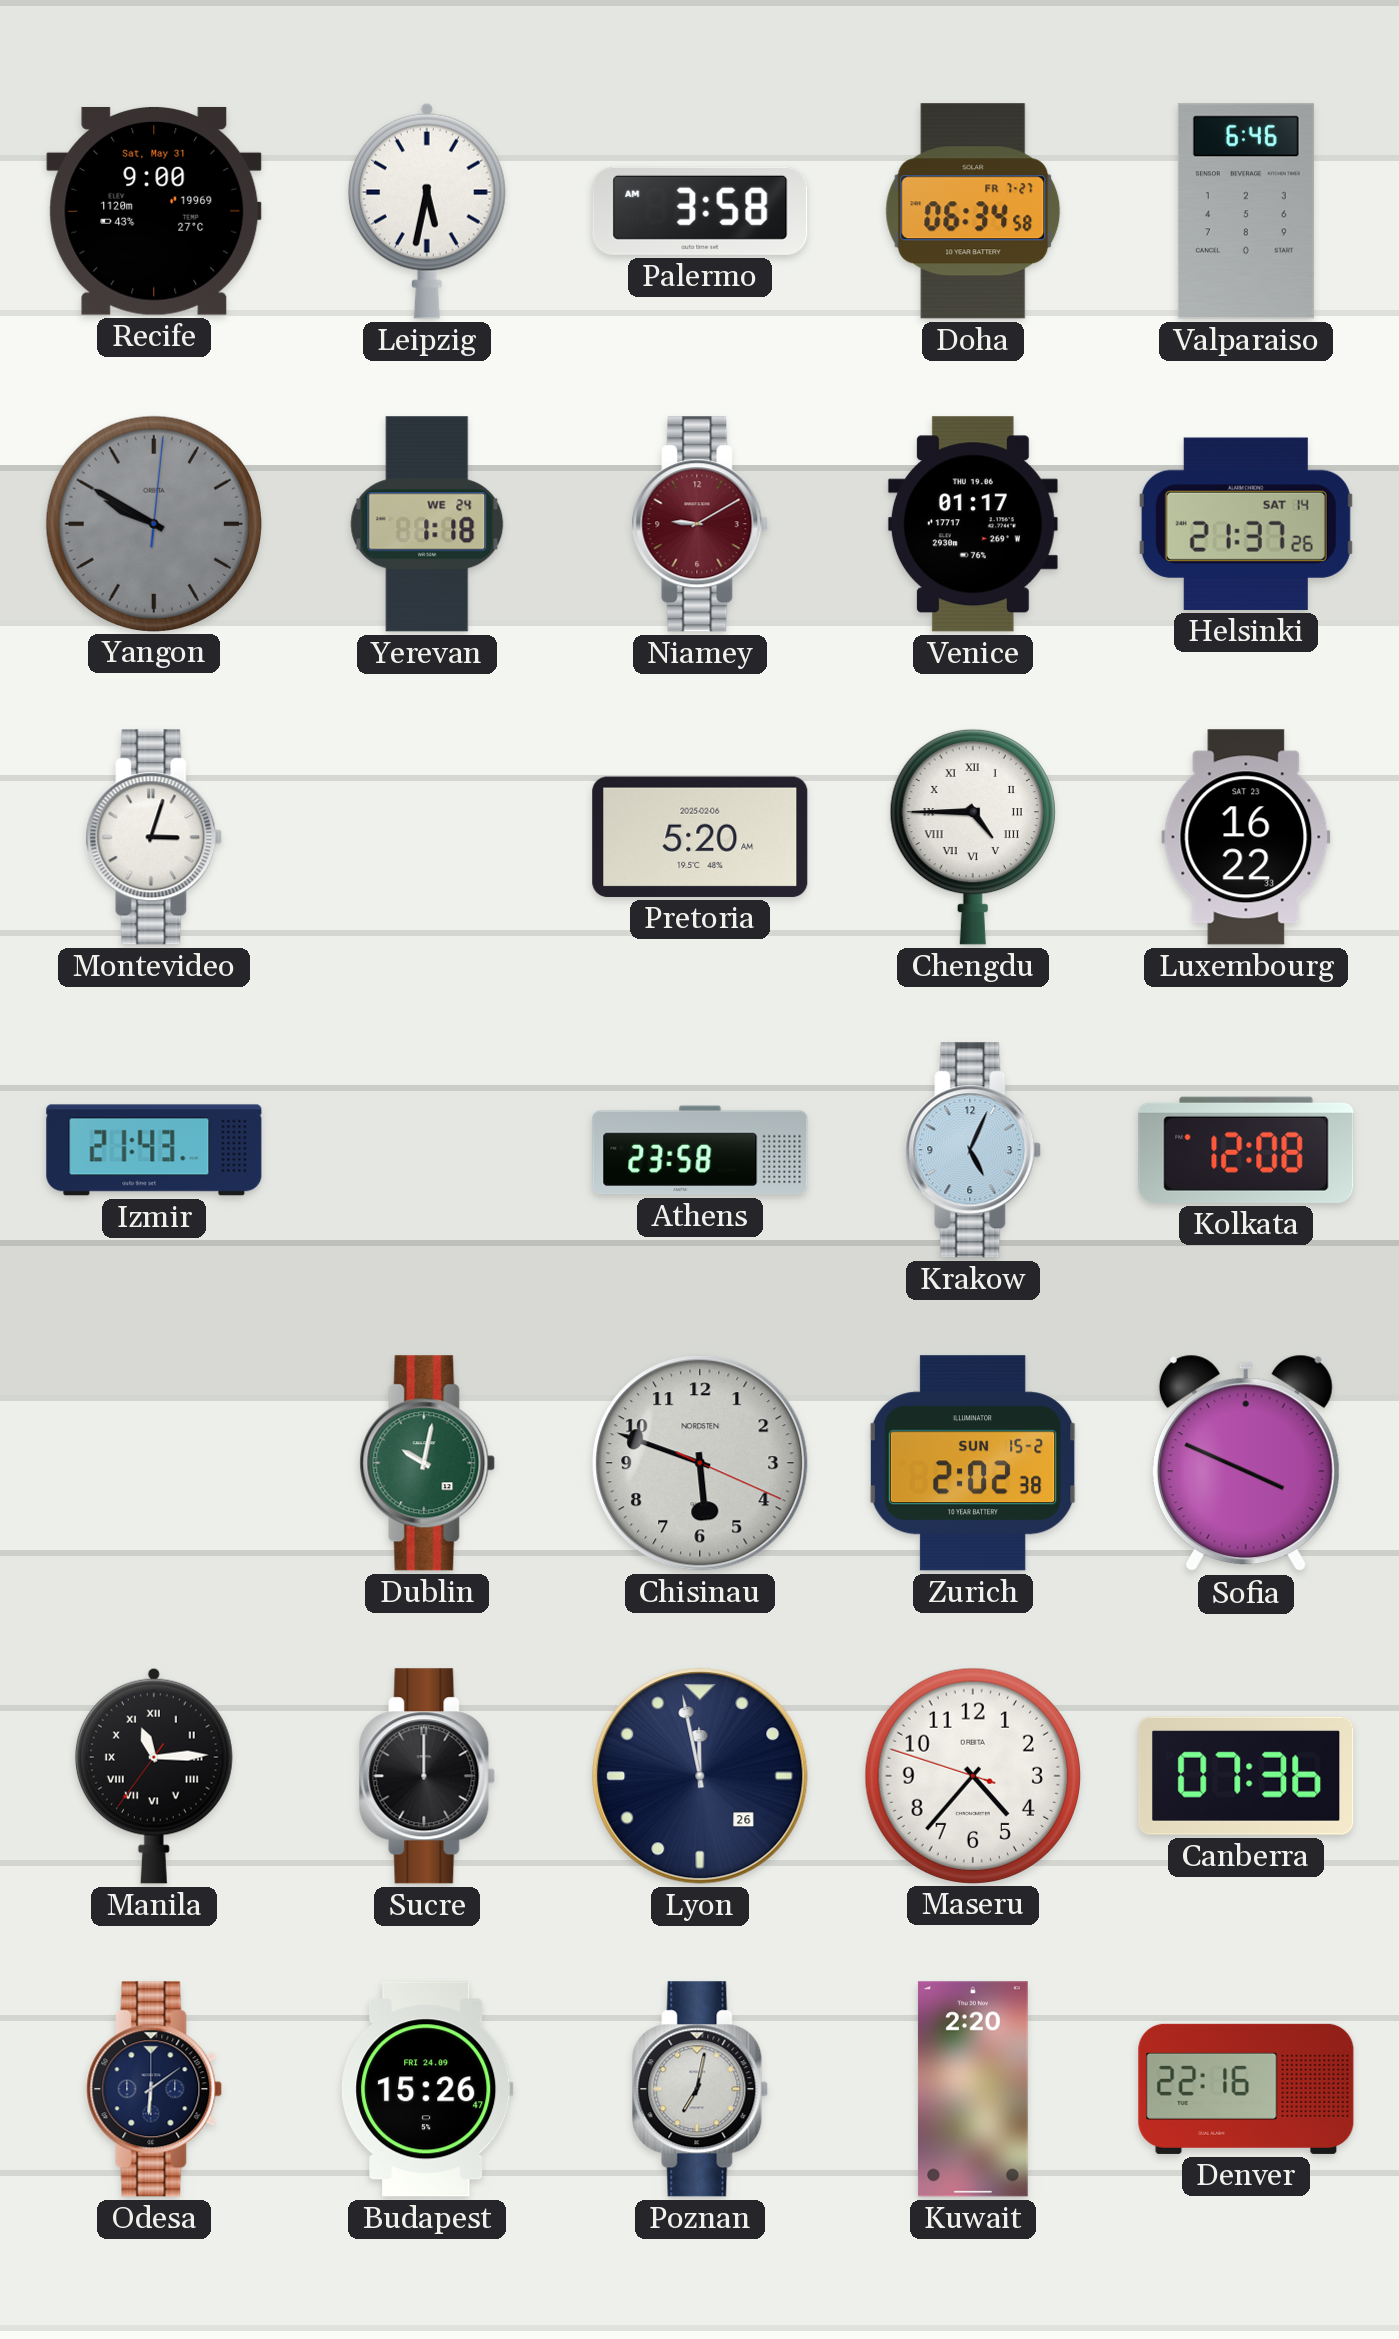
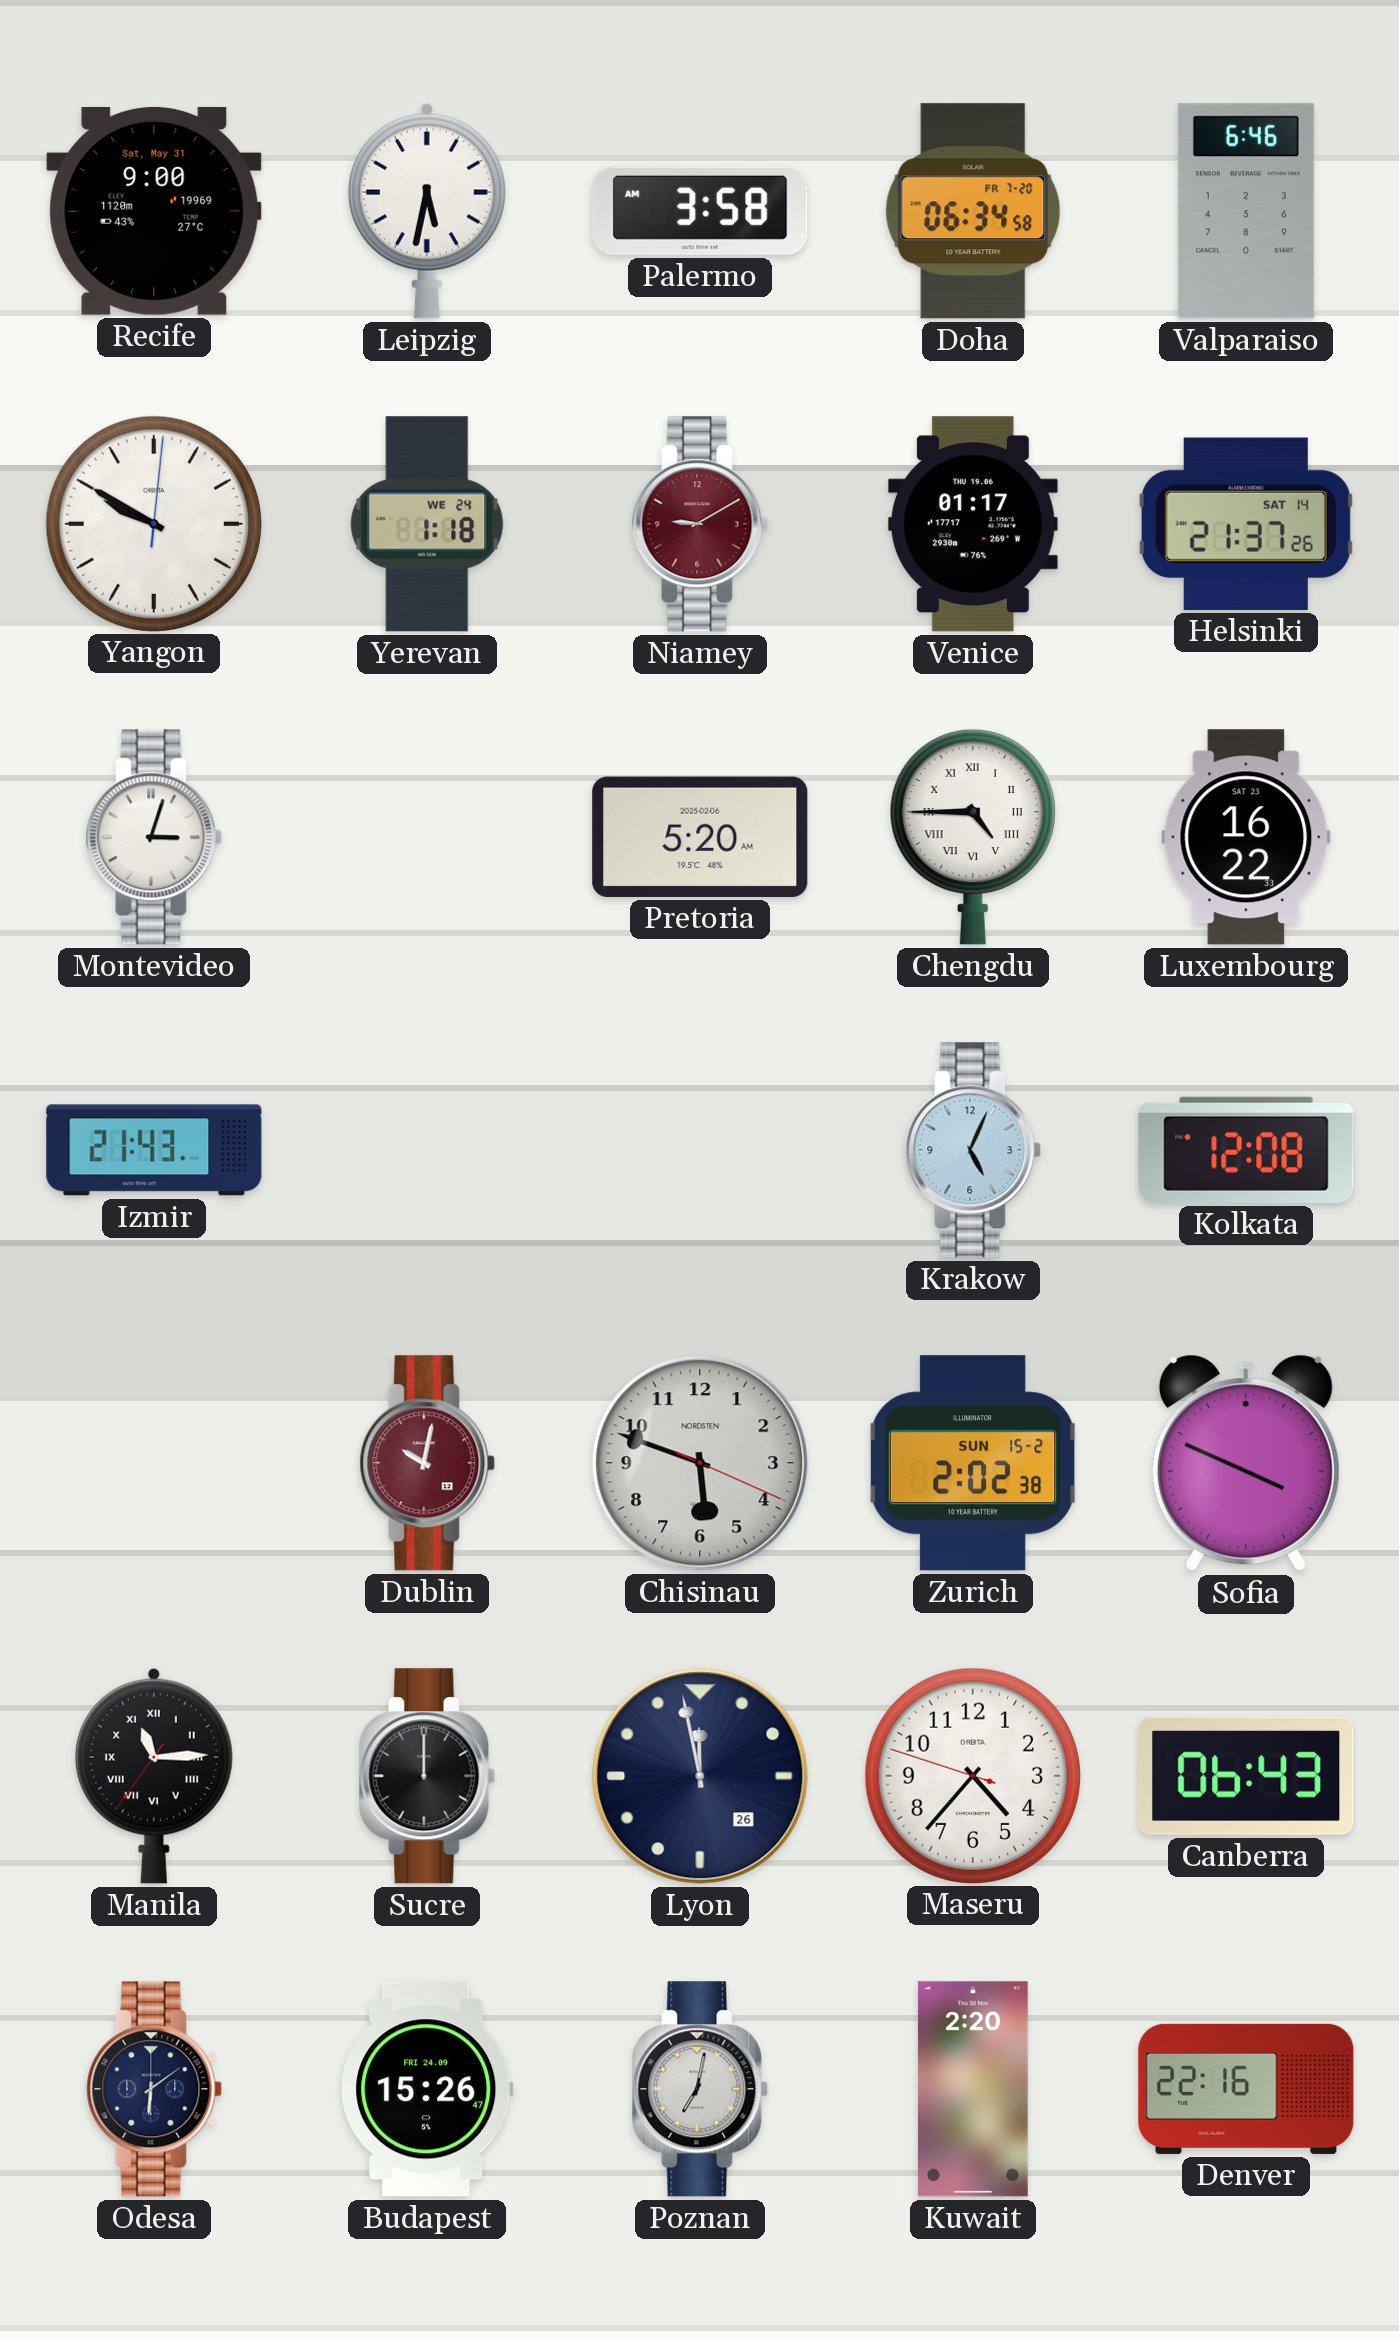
Doha date: FR 7-27 -> FR 7-20
Yangon dial: grey -> white
Athens: 23:58 -> none
Dublin dial: green -> burgundy
Canberra: 07:36 -> 06:43
